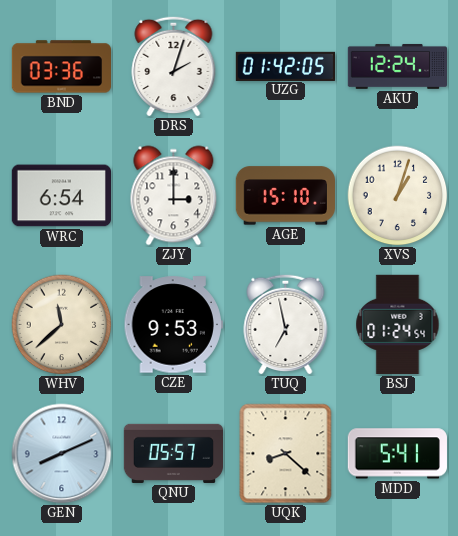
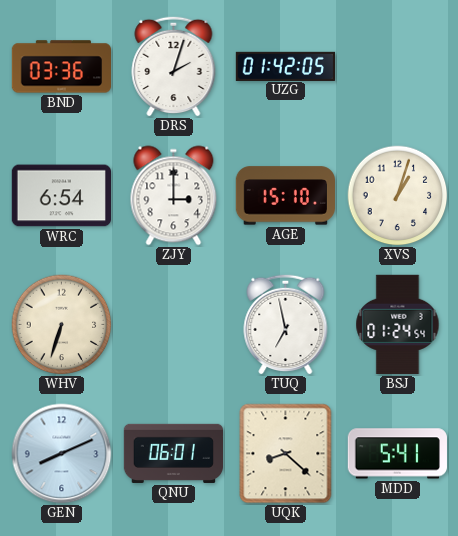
AKU: 12:24 -> none
WHV: 11:38 -> 6:33
CZE: 9:53 -> none
QNU: 05:57 -> 06:01
